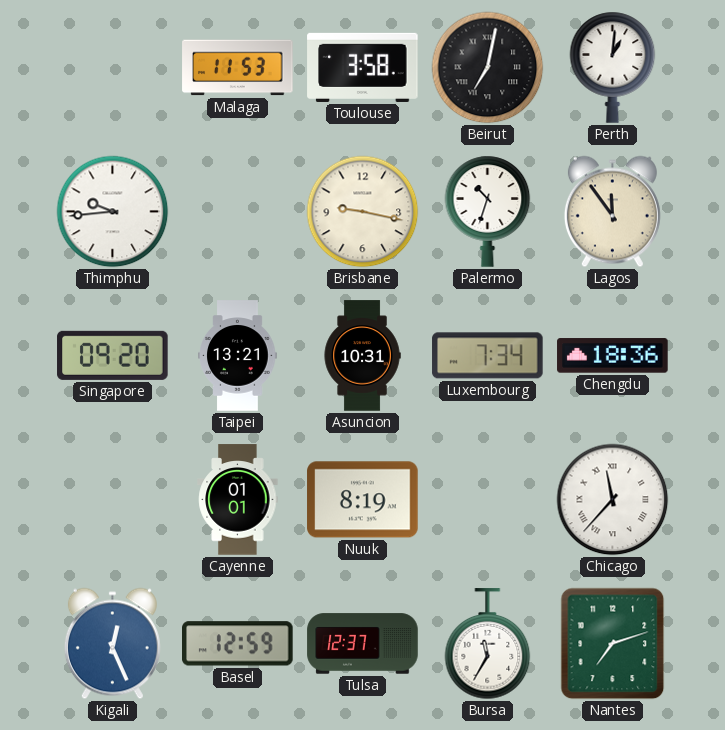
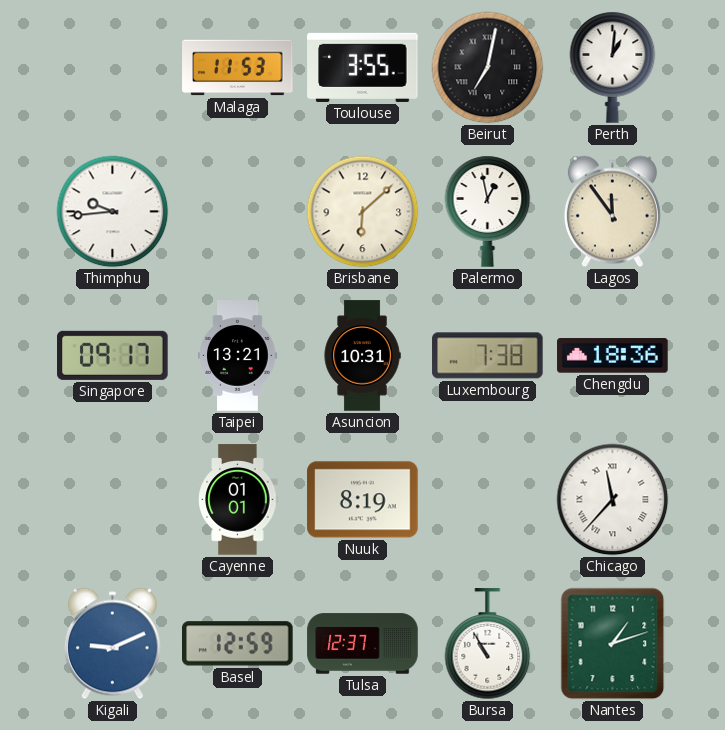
Toulouse: 3:58 -> 3:55
Brisbane: 9:17 -> 6:08
Palermo: 10:33 -> 12:58
Singapore: 09:20 -> 09:17
Luxembourg: 7:34 -> 7:38
Kigali: 12:26 -> 9:11
Bursa: 11:35 -> 10:55
Nantes: 7:12 -> 1:12
